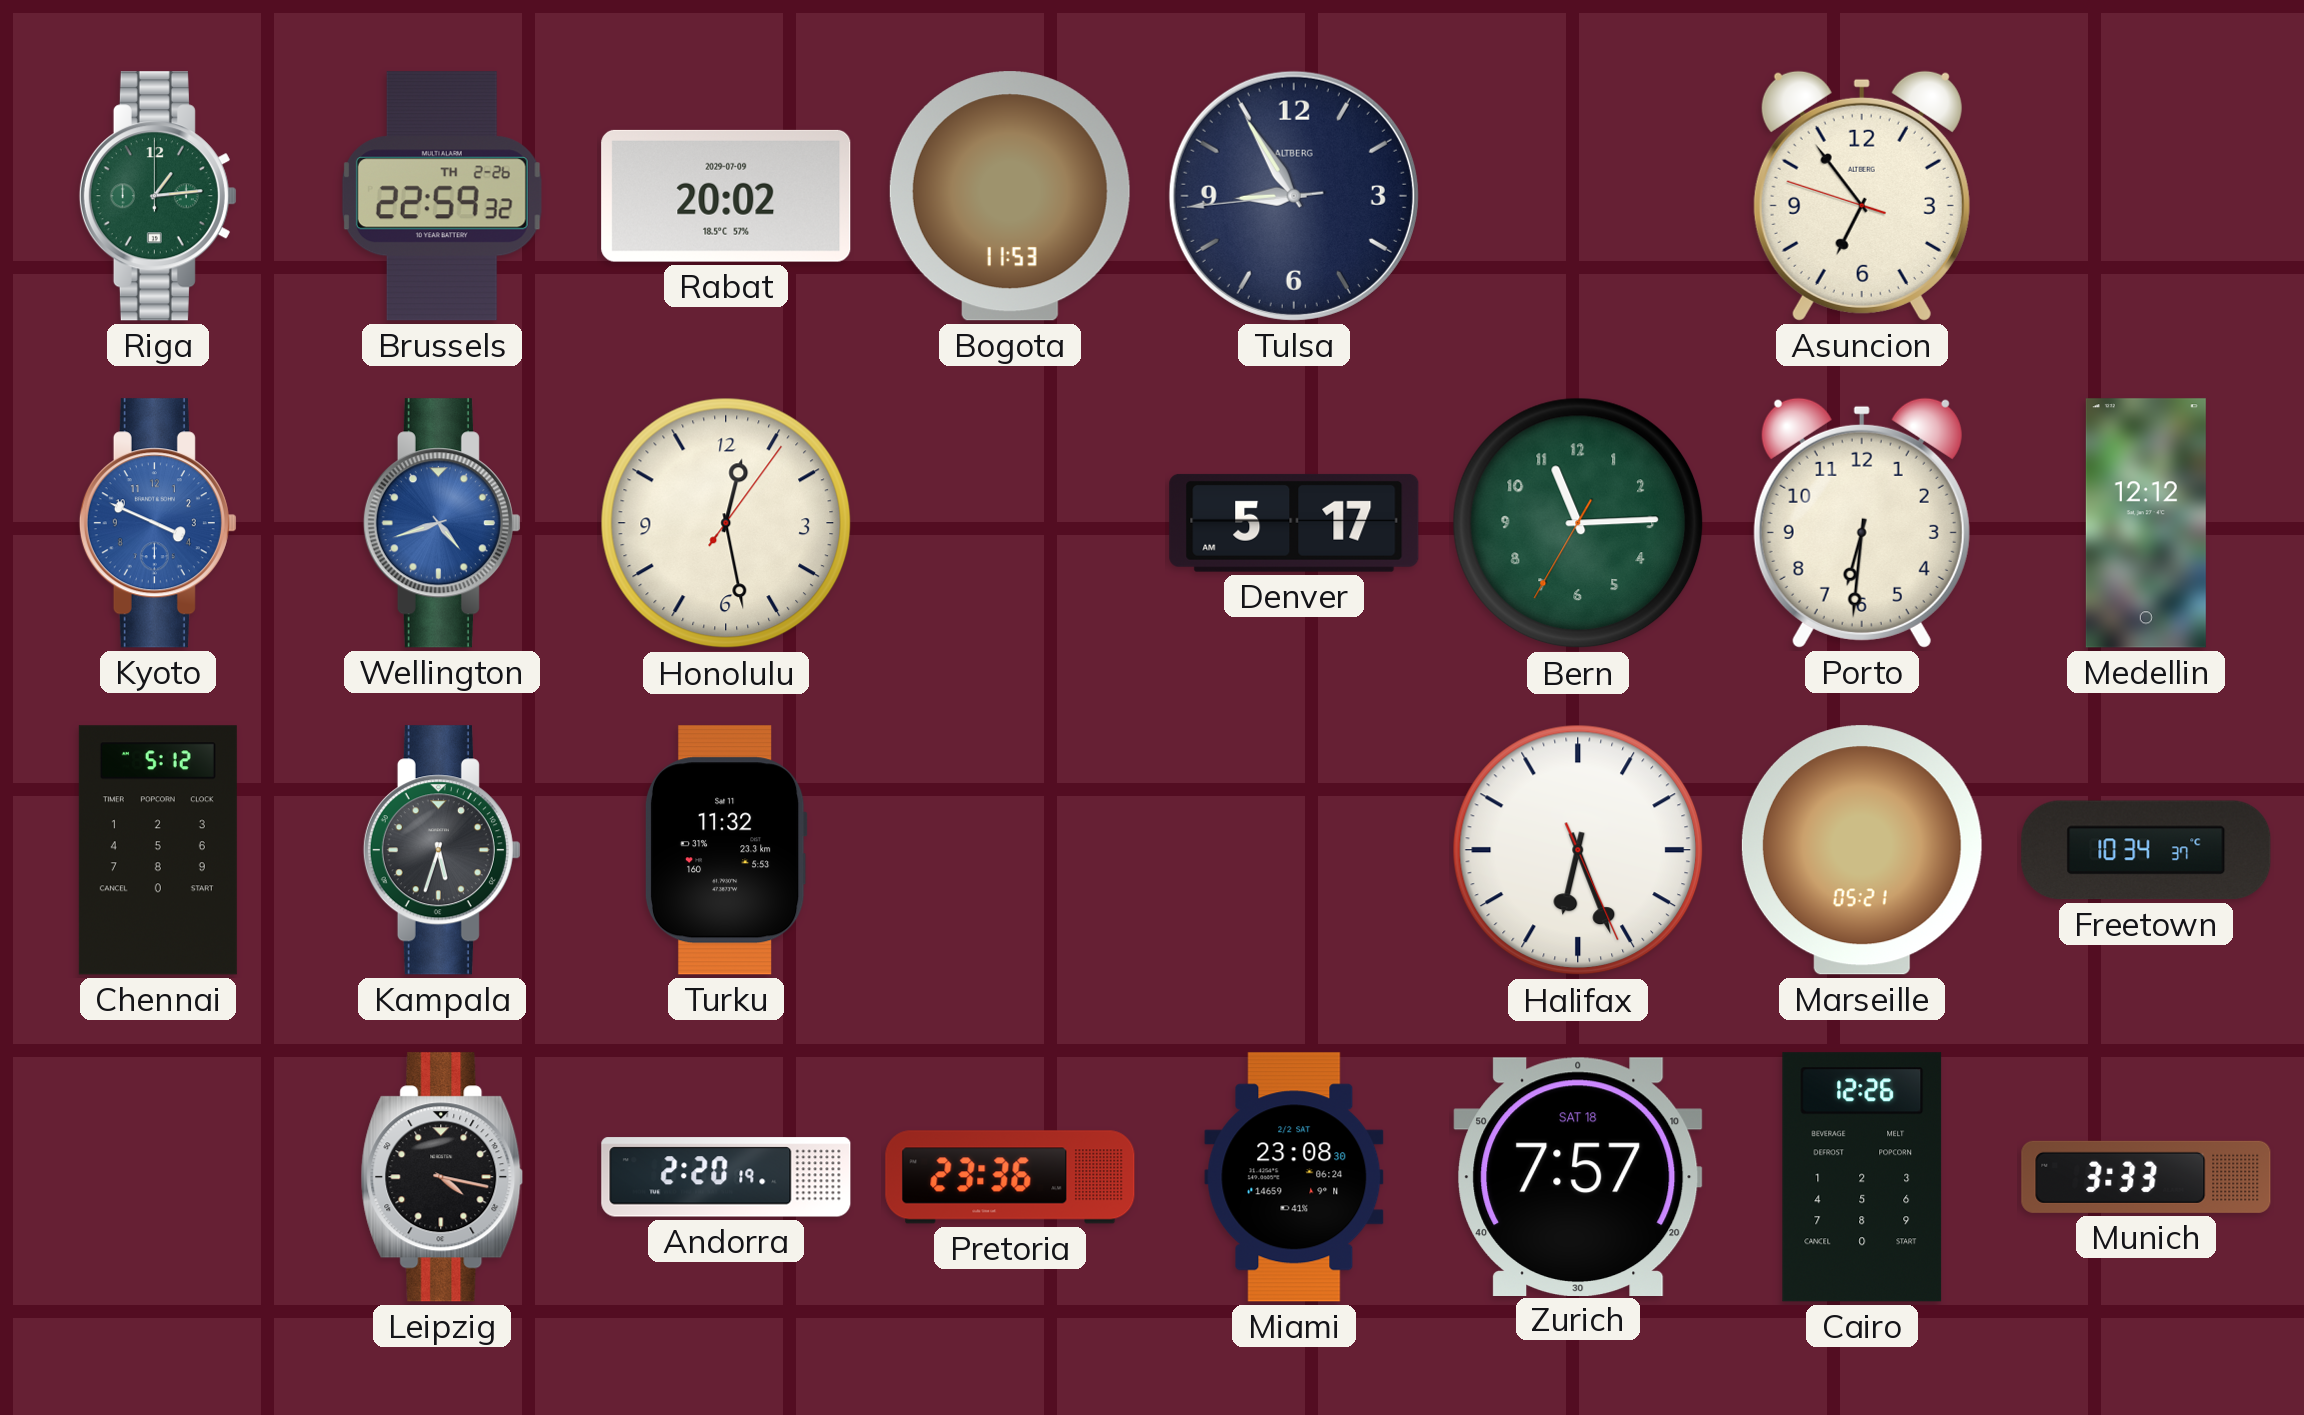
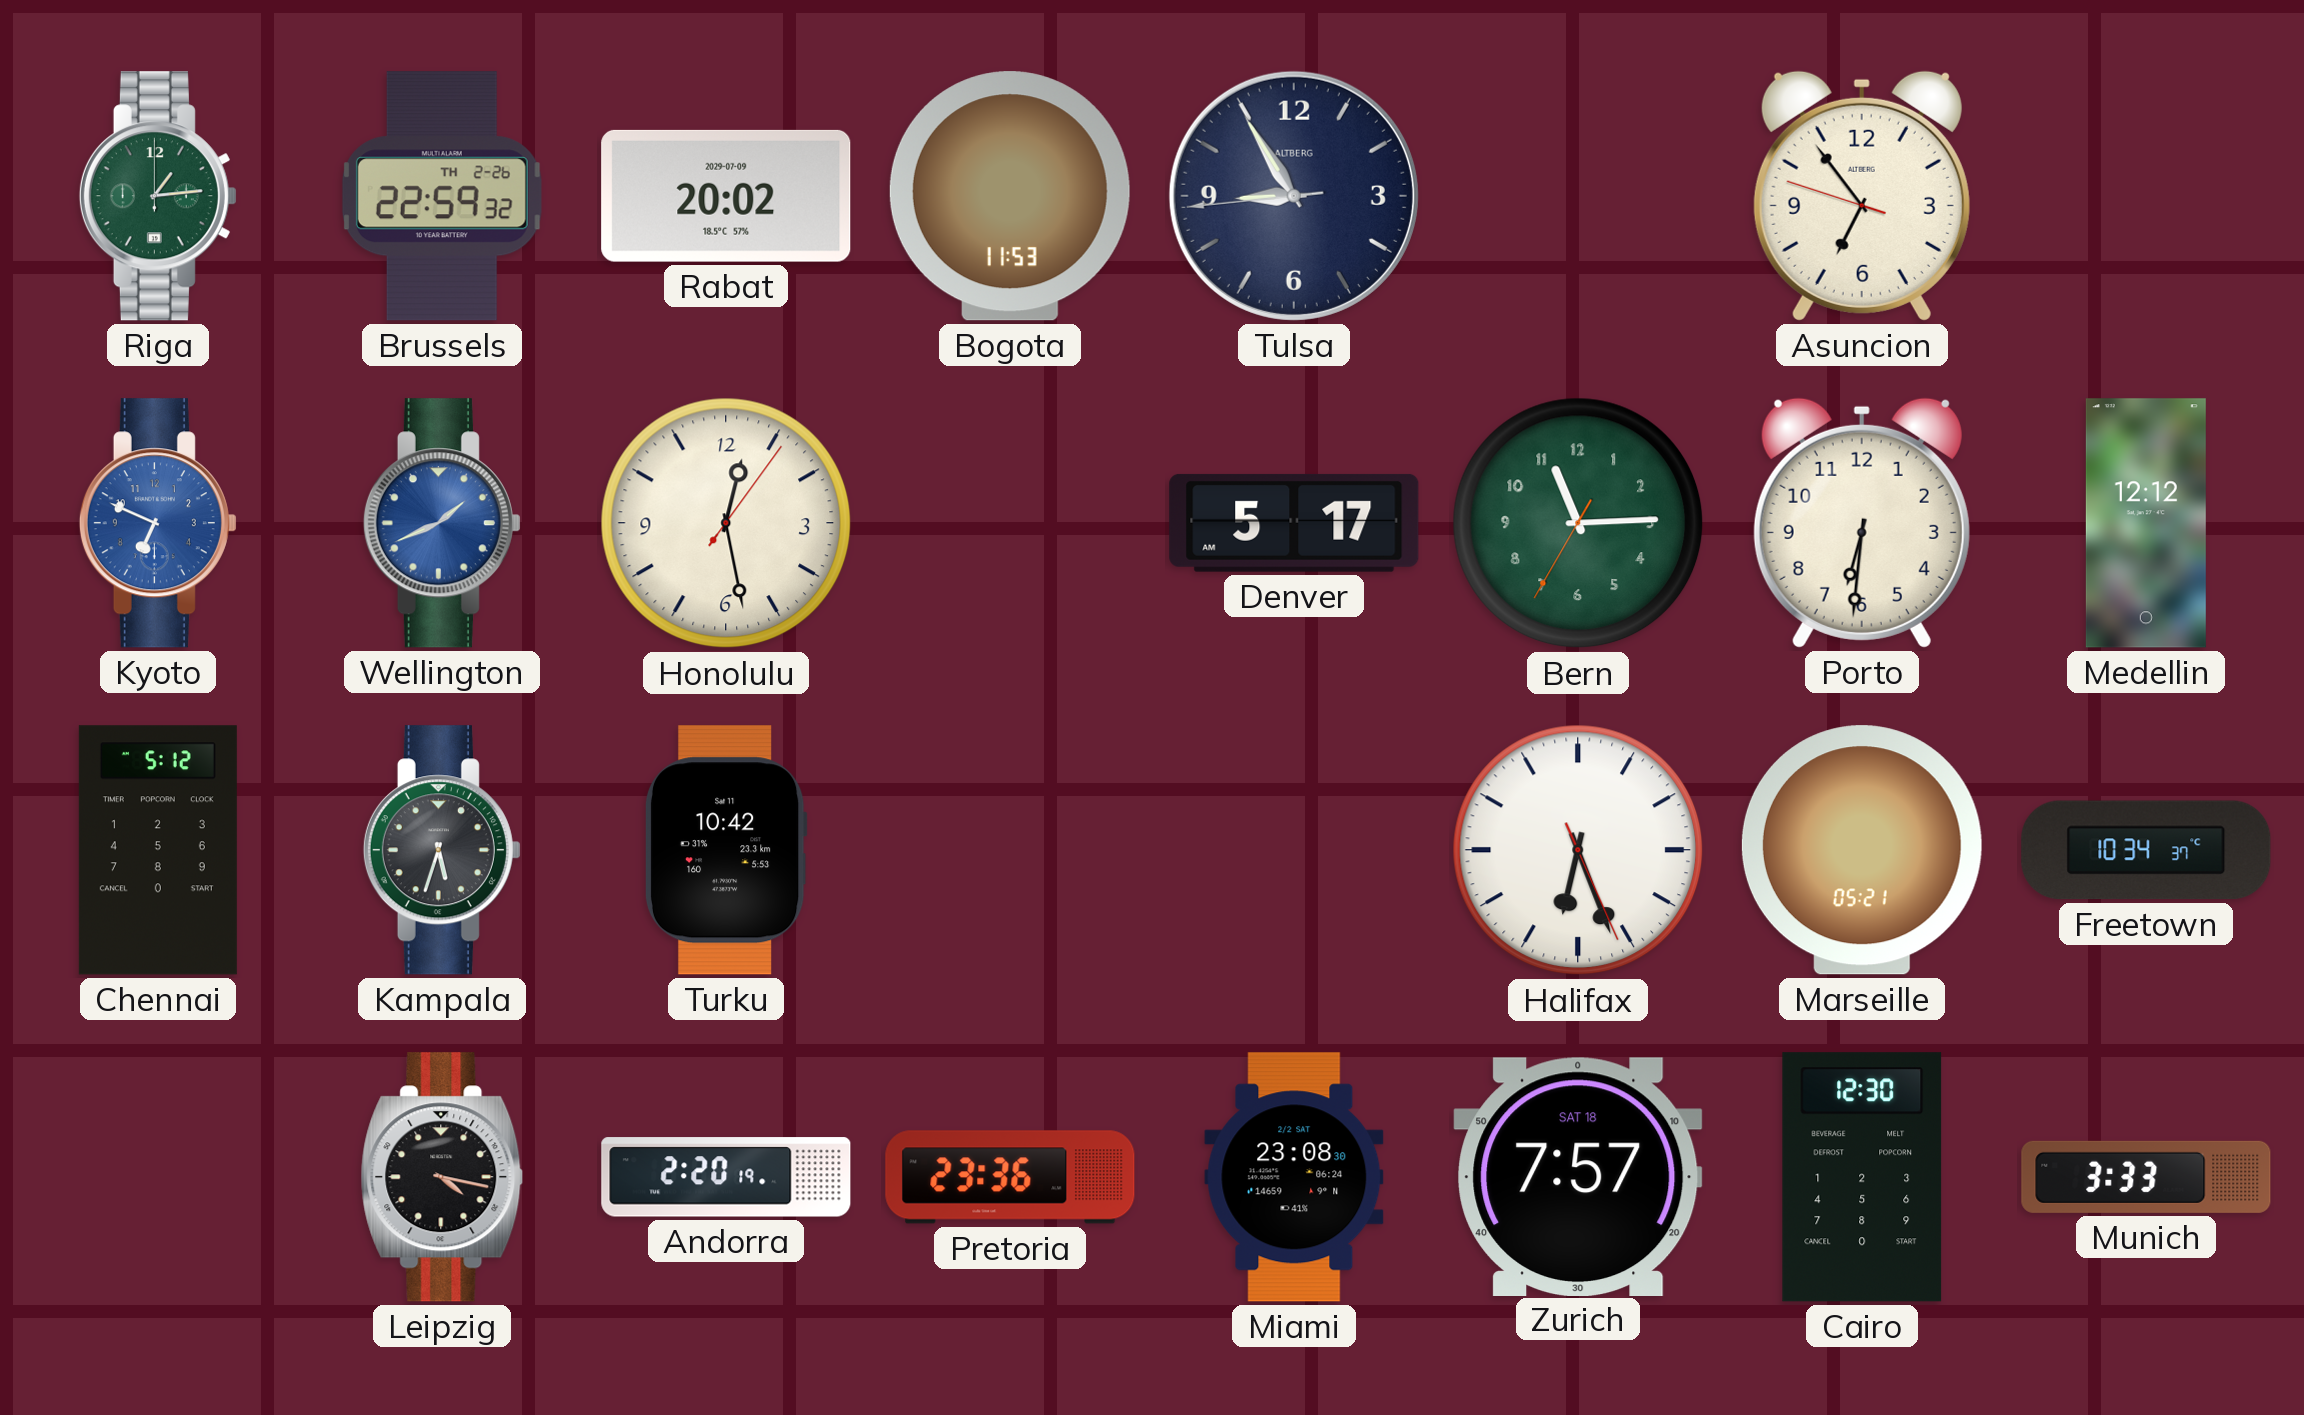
Kyoto: 3:49 -> 6:49
Wellington: 4:42 -> 1:41
Turku: 11:32 -> 10:42
Cairo: 12:26 -> 12:30
